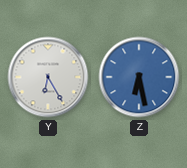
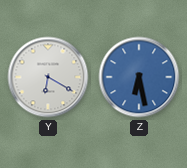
Y: 6:25 -> 6:20
